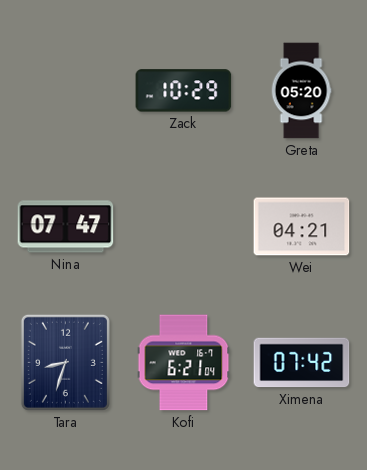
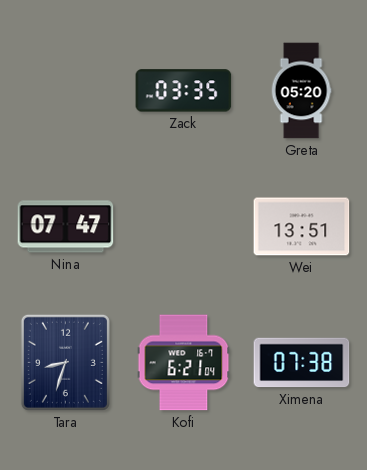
Zack: 10:29 -> 03:35
Wei: 04:21 -> 13:51
Ximena: 07:42 -> 07:38
